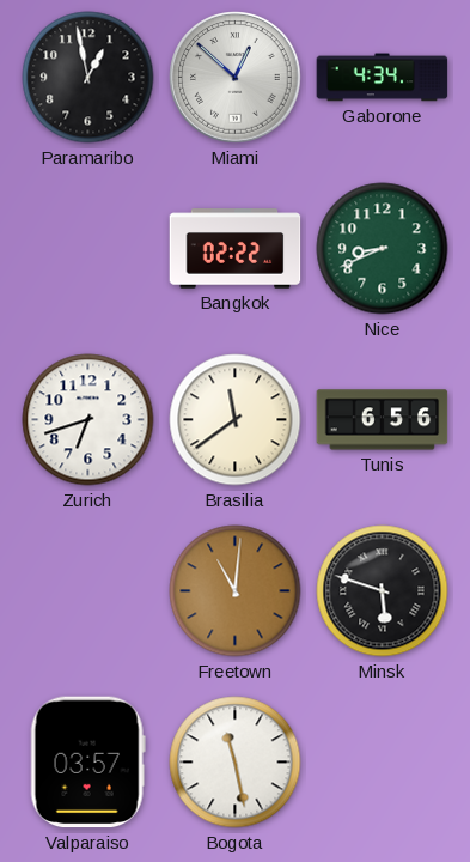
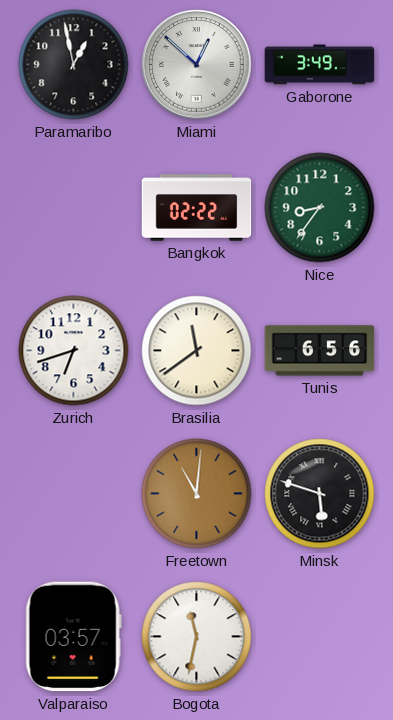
Gaborone: 4:34 -> 3:49
Nice: 8:41 -> 8:36
Bogota: 11:28 -> 11:32
